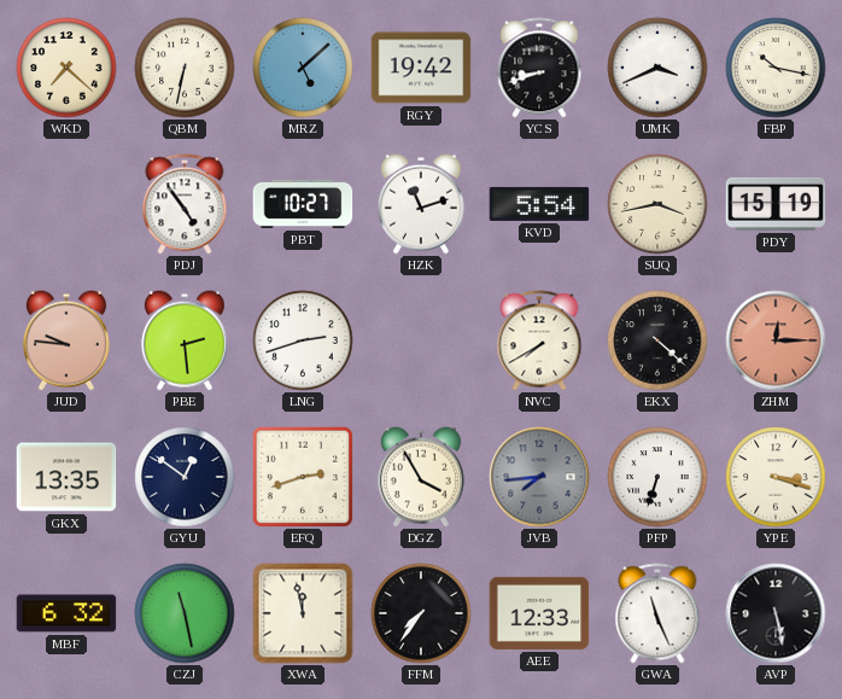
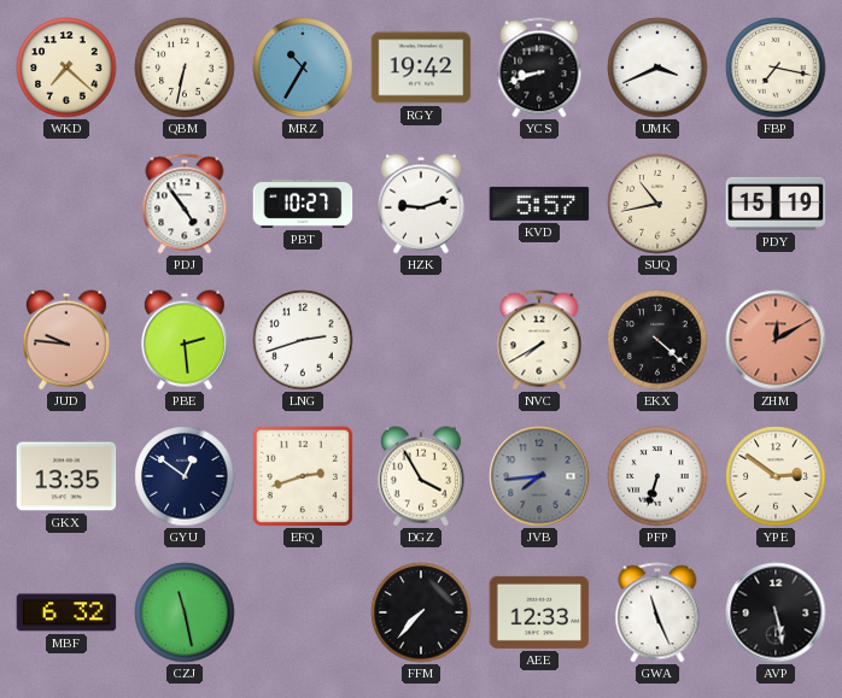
MRZ: 5:08 -> 10:35
FBP: 10:17 -> 7:17
HZK: 11:12 -> 9:12
KVD: 5:54 -> 5:57
SUQ: 3:43 -> 10:43
ZHM: 12:15 -> 12:10
YPE: 3:18 -> 2:51
XWA: 11:58 -> none
FFM: 7:36 -> 7:37
